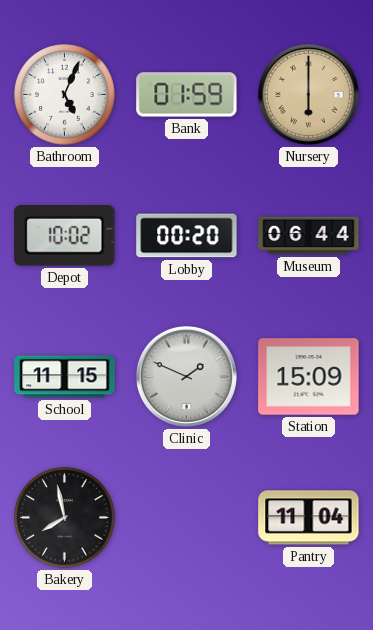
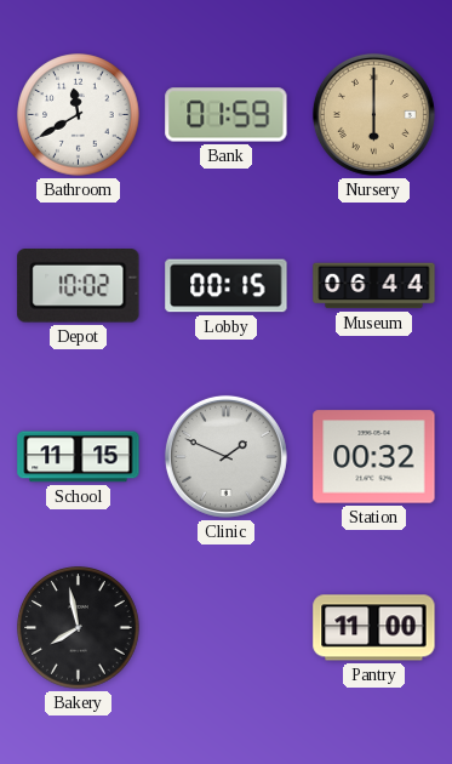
Bathroom: 5:04 -> 11:40
Lobby: 00:20 -> 00:15
Station: 15:09 -> 00:32
Pantry: 11:04 -> 11:00
